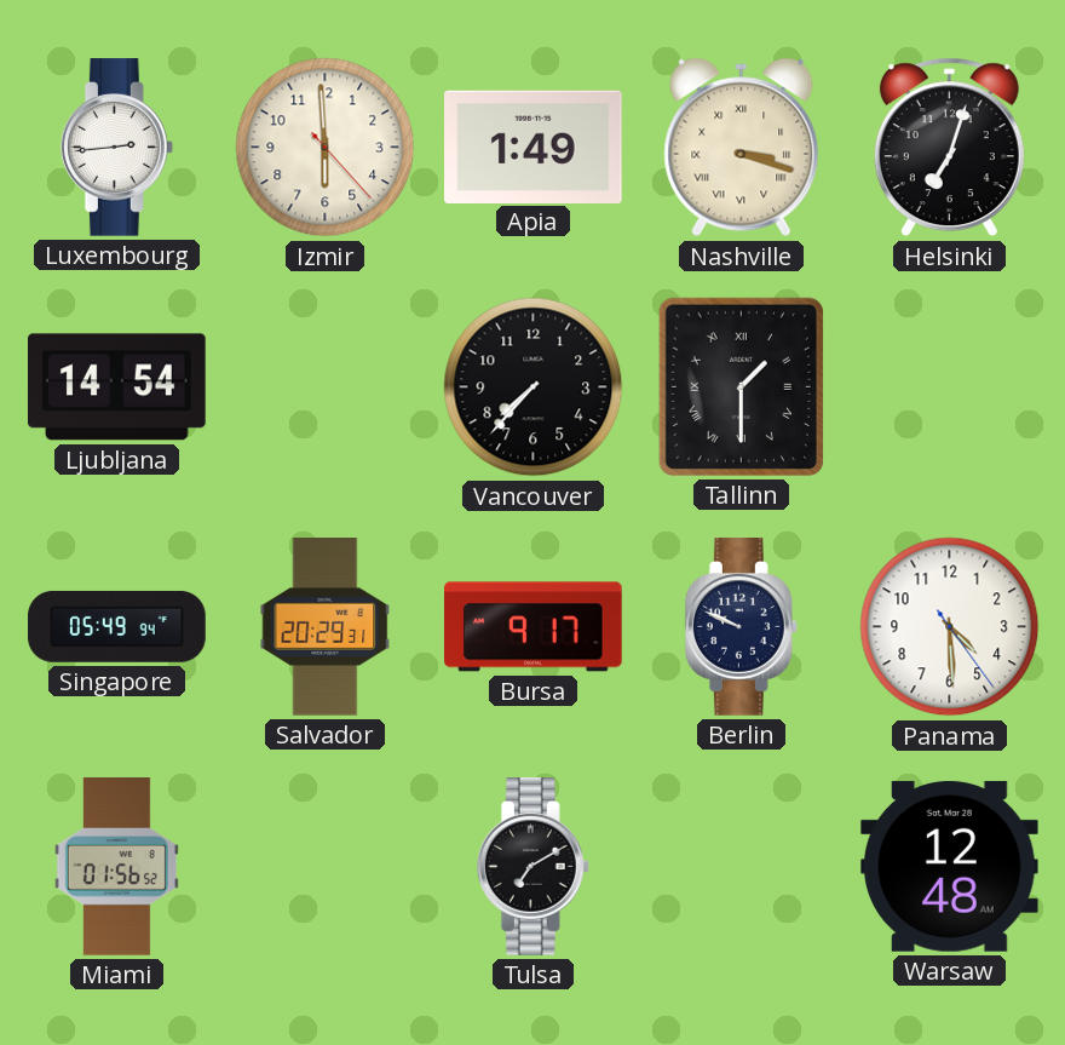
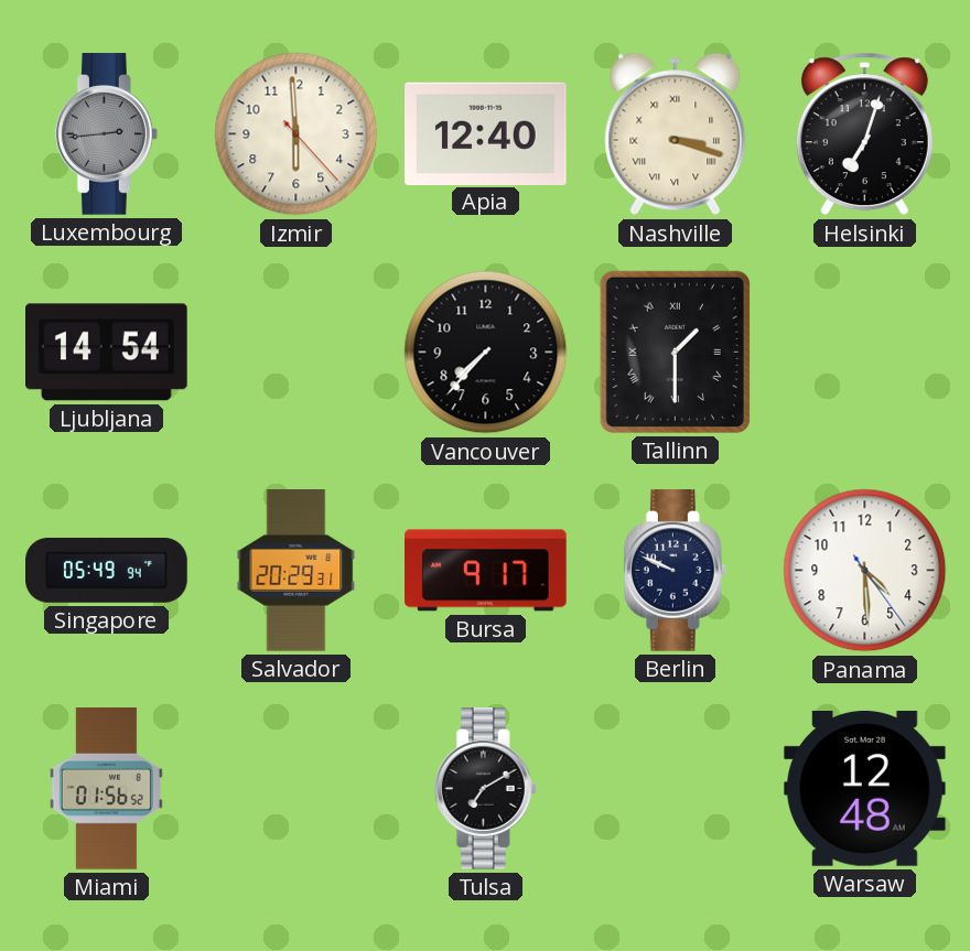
Luxembourg dial: white -> grey
Apia: 1:49 -> 12:40
